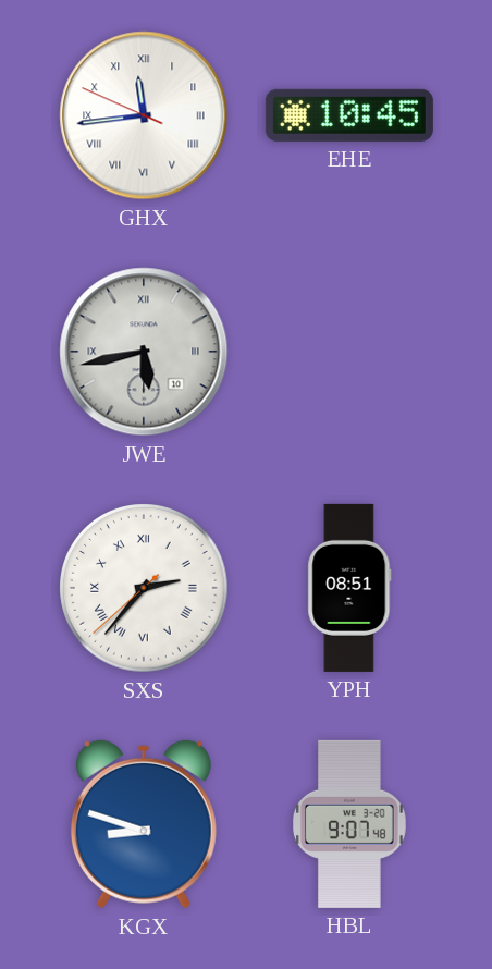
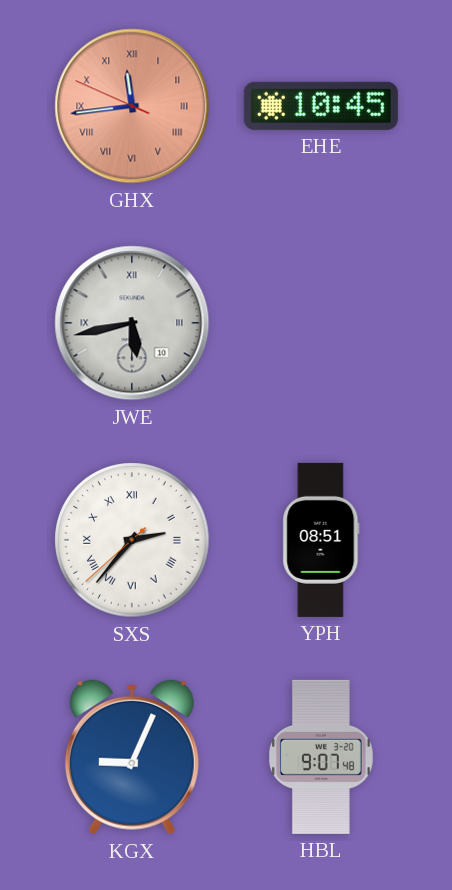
GHX dial: white -> salmon
KGX: 8:48 -> 9:04
